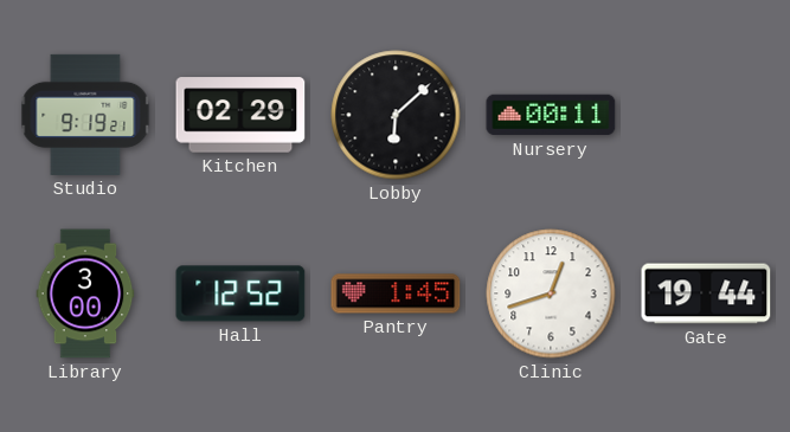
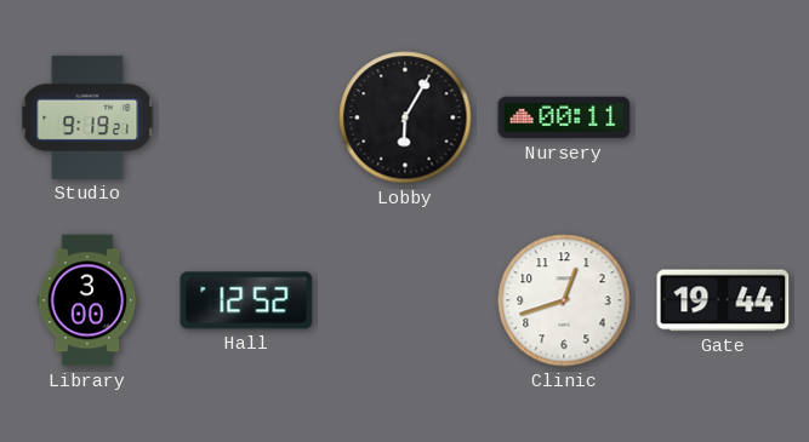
Kitchen: 02:29 -> none
Lobby: 6:08 -> 6:05
Pantry: 1:45 -> none
